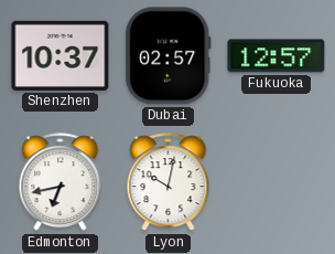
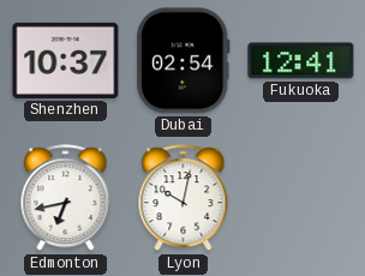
Dubai: 02:57 -> 02:54
Fukuoka: 12:57 -> 12:41
